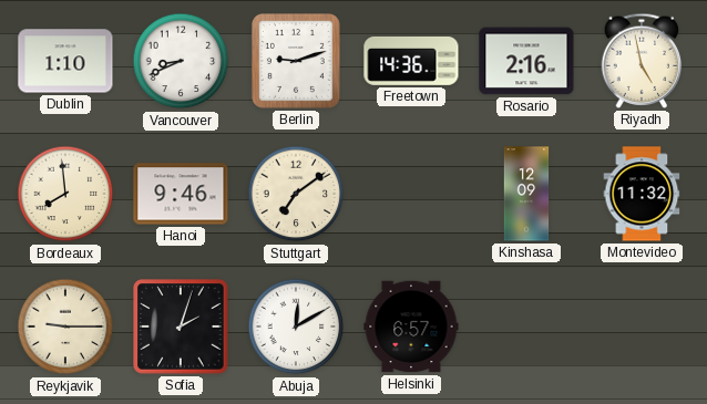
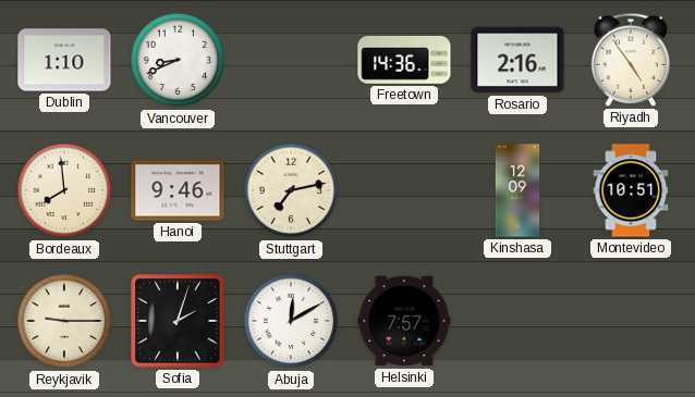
Berlin: 9:12 -> none
Riyadh: 4:58 -> 4:54
Stuttgart: 7:09 -> 7:13
Montevideo: 11:32 -> 10:51
Helsinki: 6:57 -> 7:57
